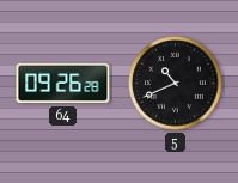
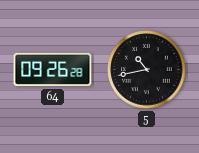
5: 10:41 -> 10:43
